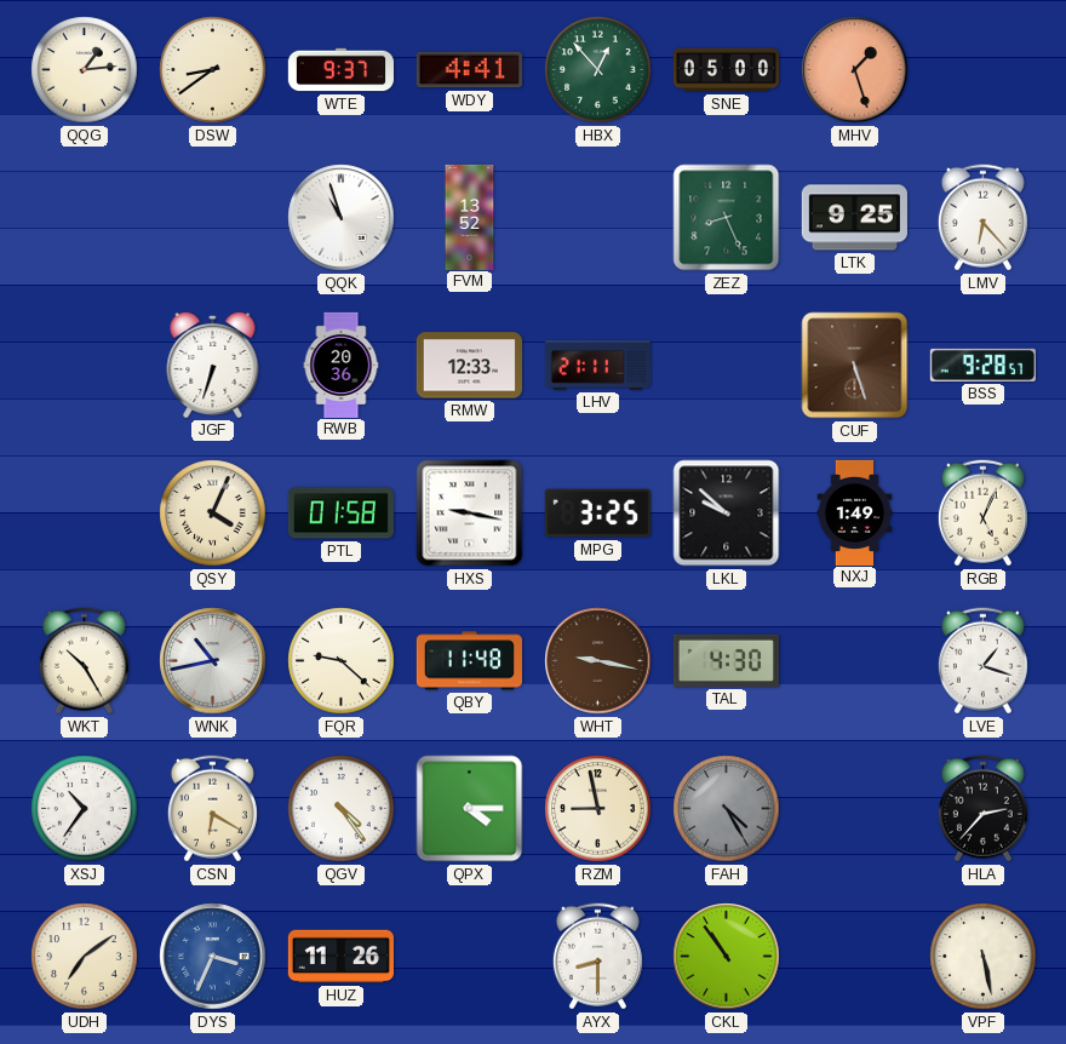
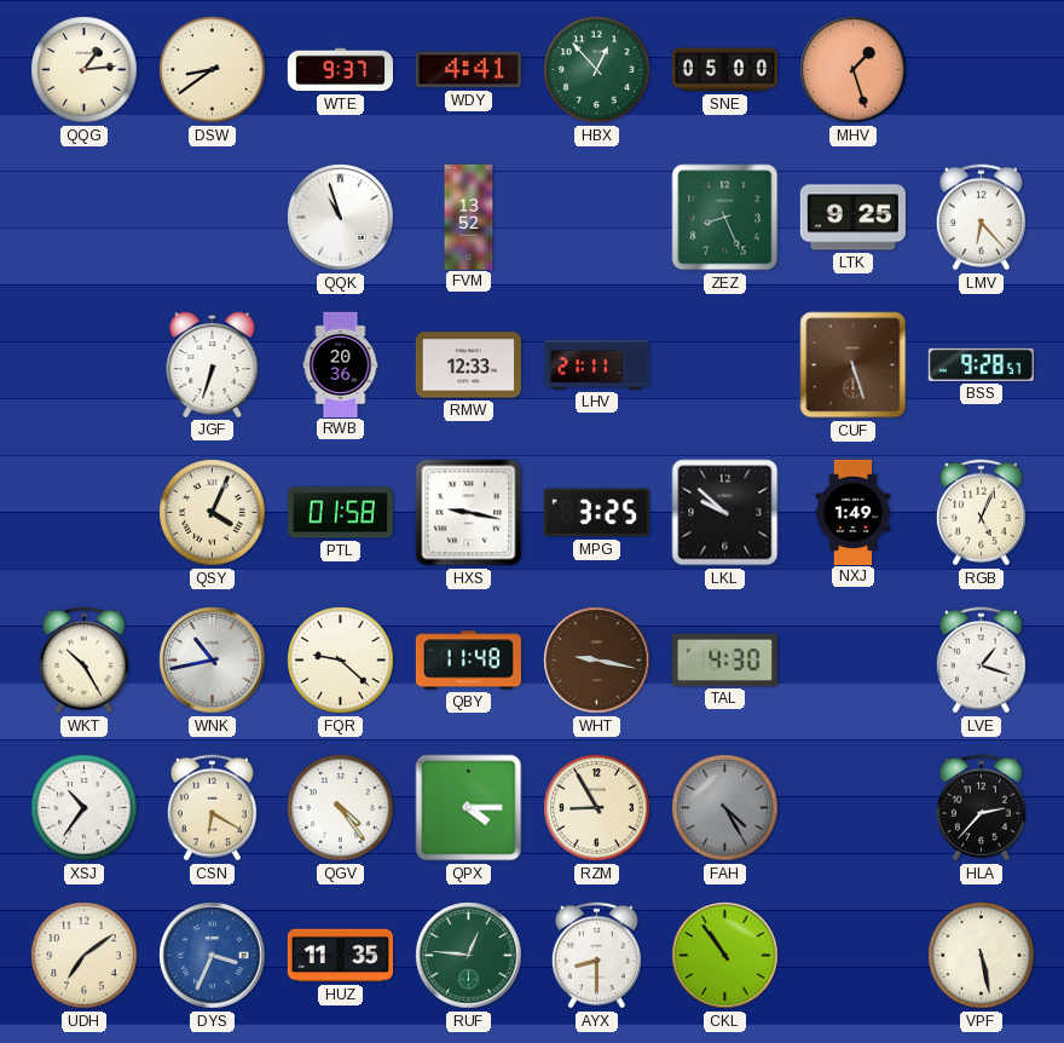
RZM: 8:58 -> 8:55
HUZ: 11:26 -> 11:35
RUF: none -> 12:46
